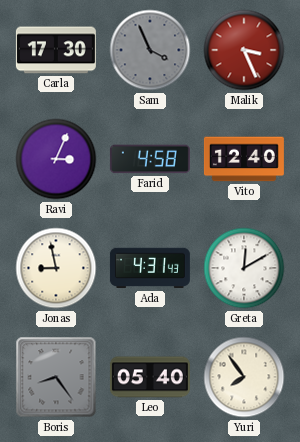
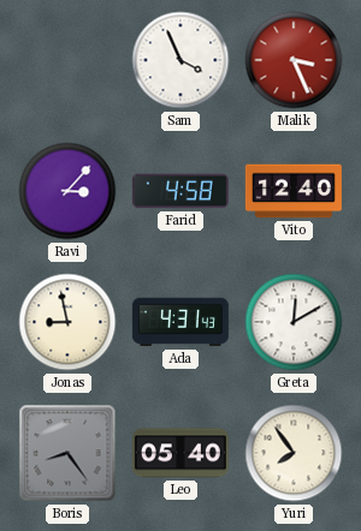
Carla: 17:30 -> none
Sam dial: grey -> white
Ravi: 3:04 -> 3:07
